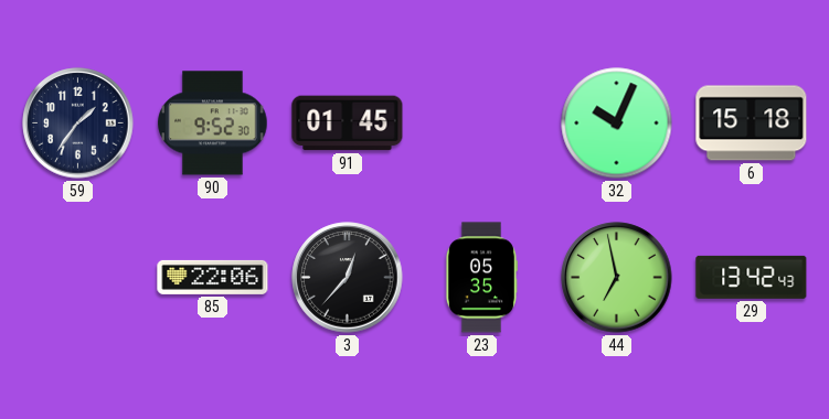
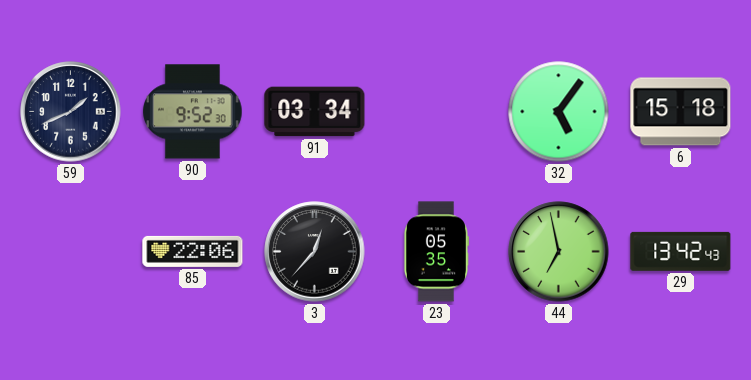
59: 1:36 -> 1:41
91: 01:45 -> 03:34
32: 10:04 -> 5:06
